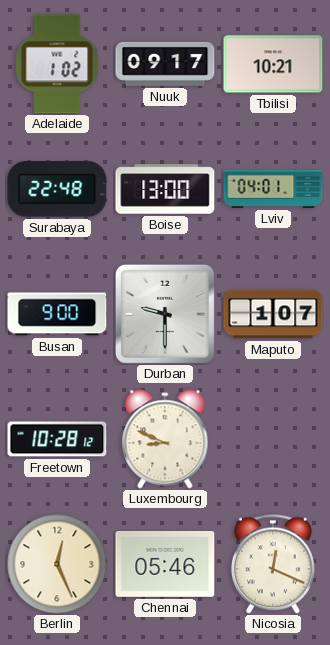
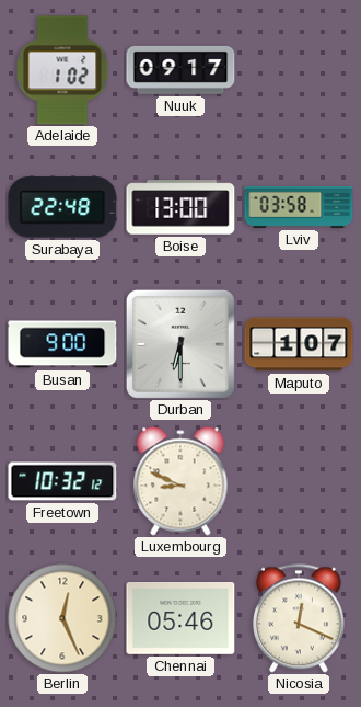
Tbilisi: 10:21 -> none
Lviv: 04:01 -> 03:58
Durban: 9:30 -> 6:30
Freetown: 10:28 -> 10:32
